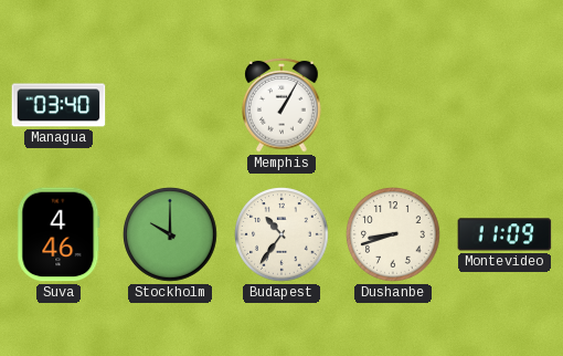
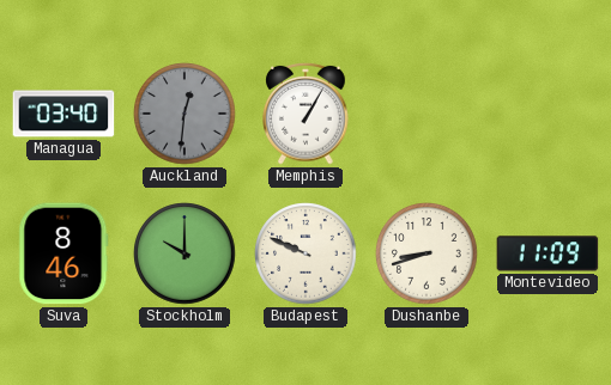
Auckland: none -> 12:31
Suva: 4:46 -> 8:46
Budapest: 10:36 -> 9:49
